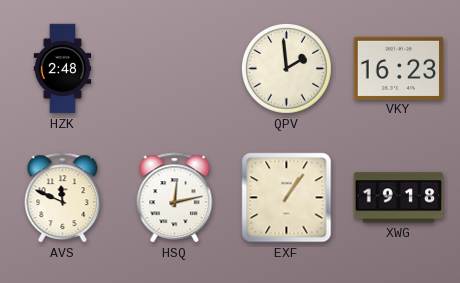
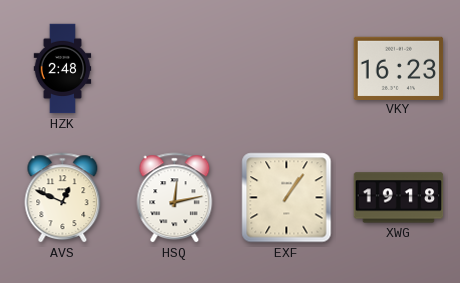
QPV: 1:59 -> none
AVS: 11:49 -> 12:49
